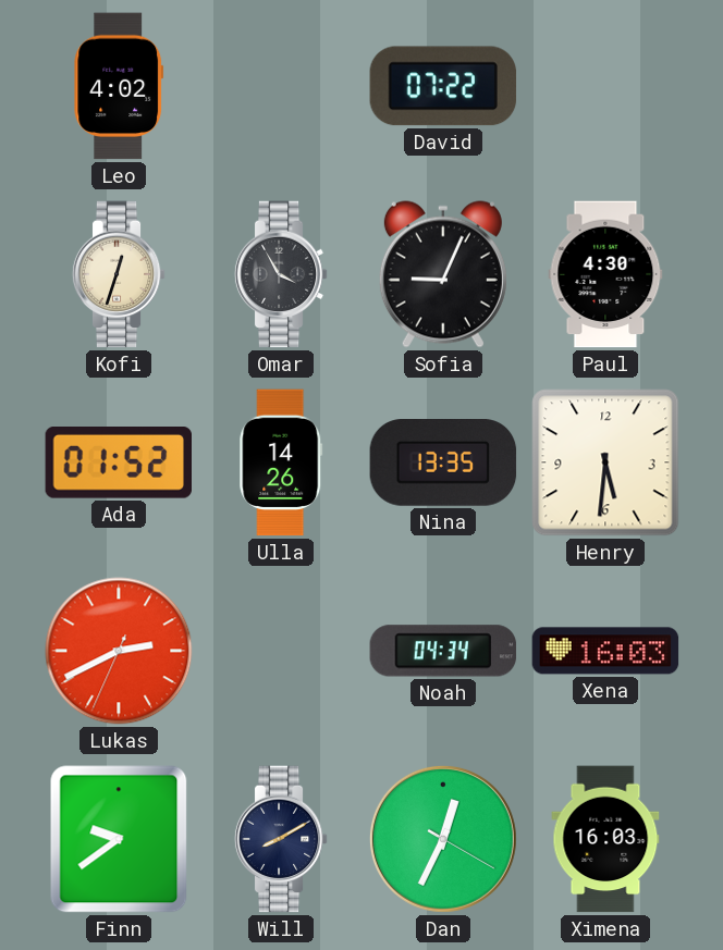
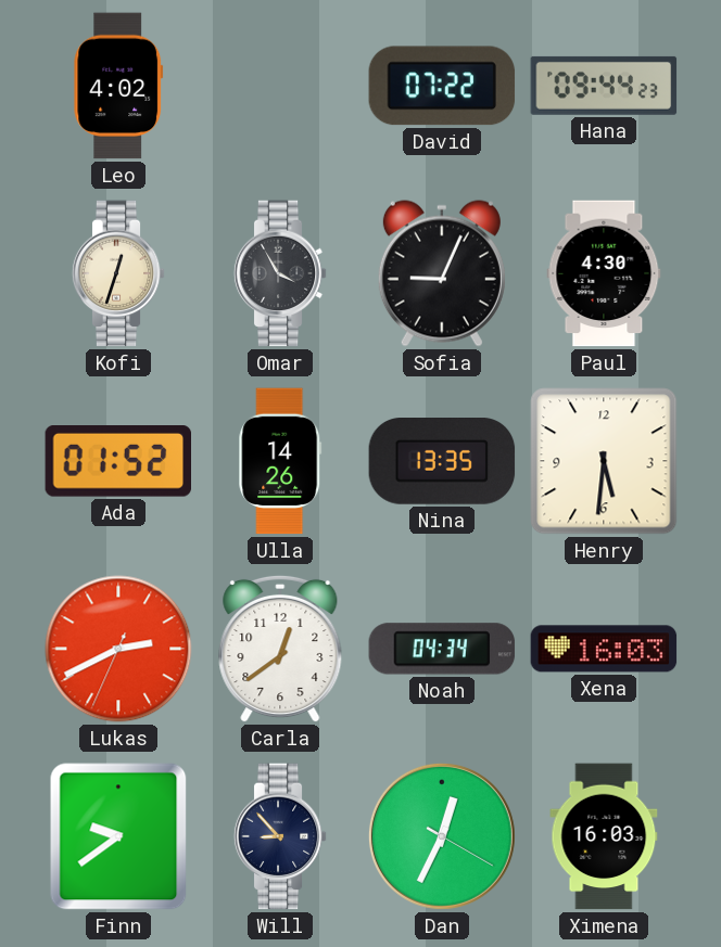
Hana: none -> 09:44
Carla: none -> 12:39
Will: 8:10 -> 8:53
